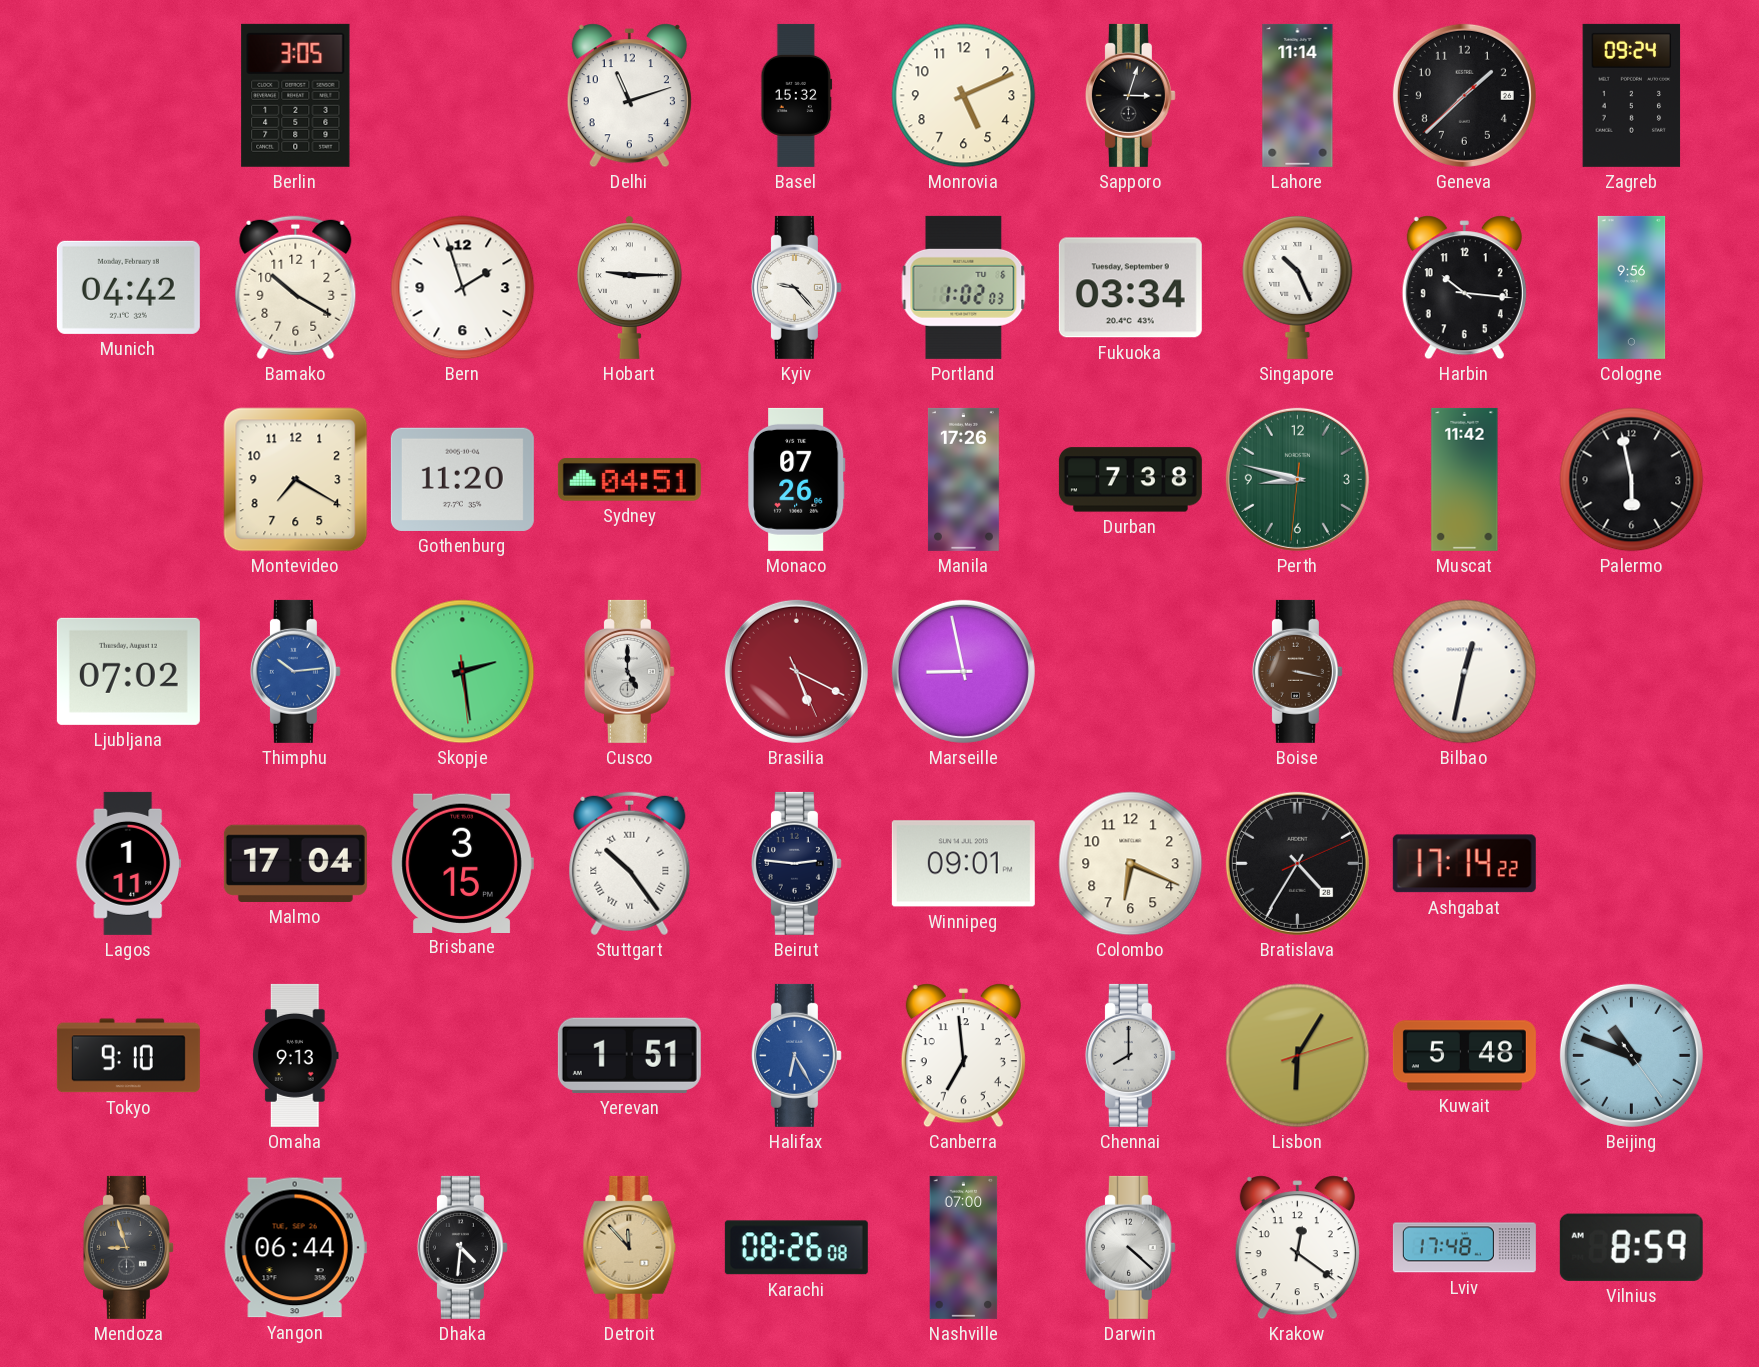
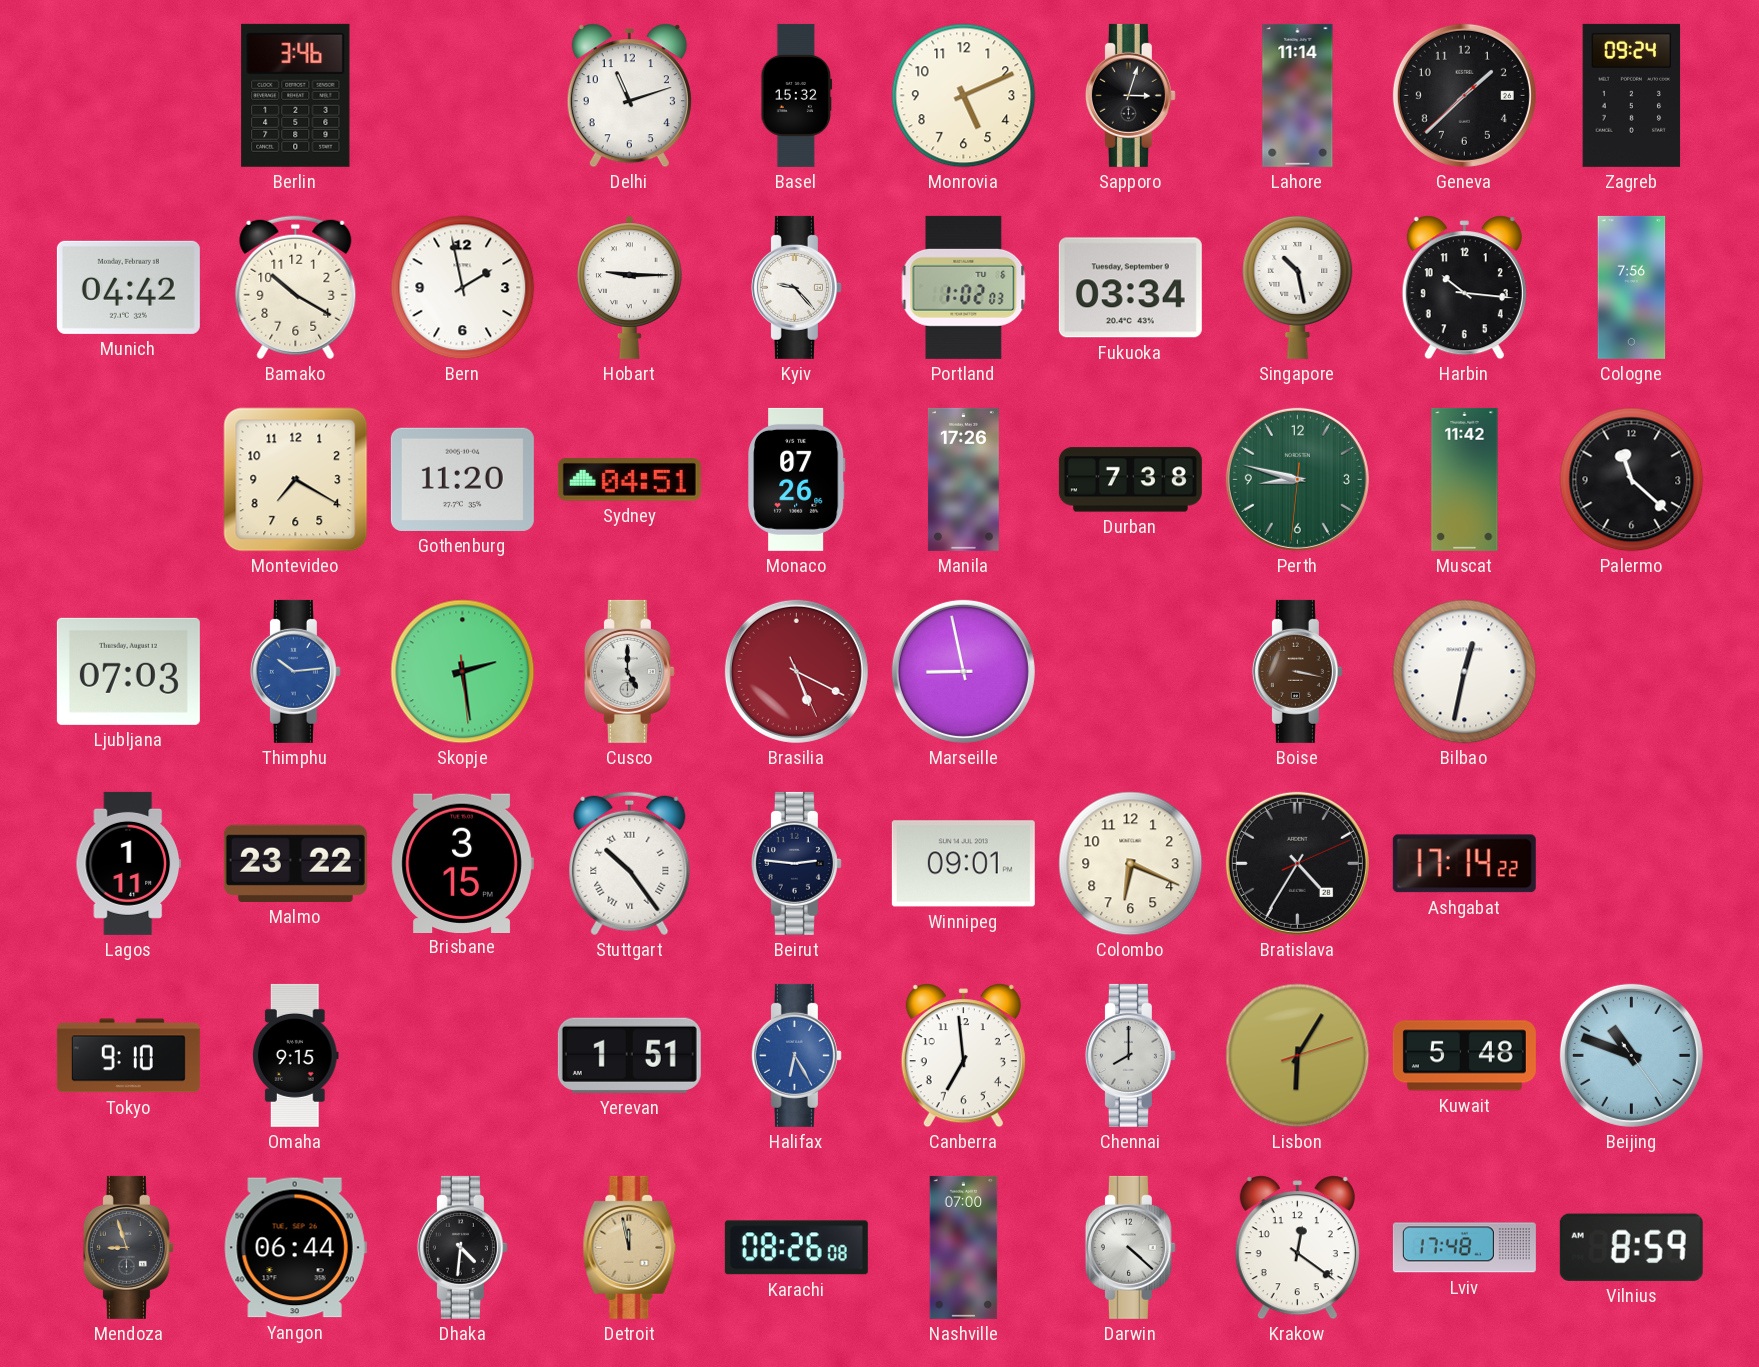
Berlin: 3:05 -> 3:46
Bern: 1:57 -> 1:58
Singapore: 10:26 -> 10:28
Cologne: 9:56 -> 7:56
Palermo: 5:58 -> 11:22
Ljubljana: 07:02 -> 07:03
Malmo: 17:04 -> 23:22
Omaha: 9:13 -> 9:15
Detroit: 11:53 -> 11:58
